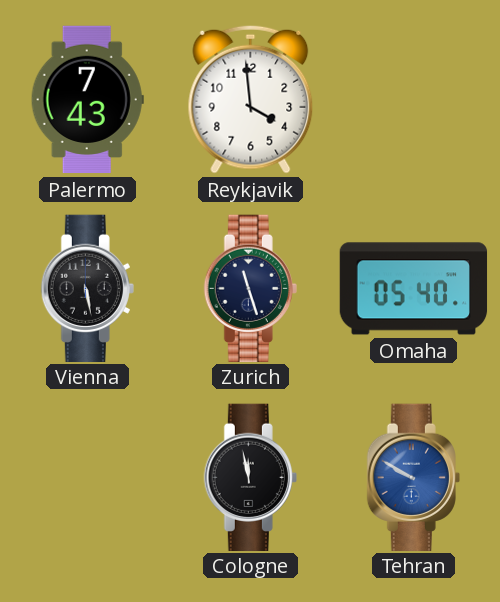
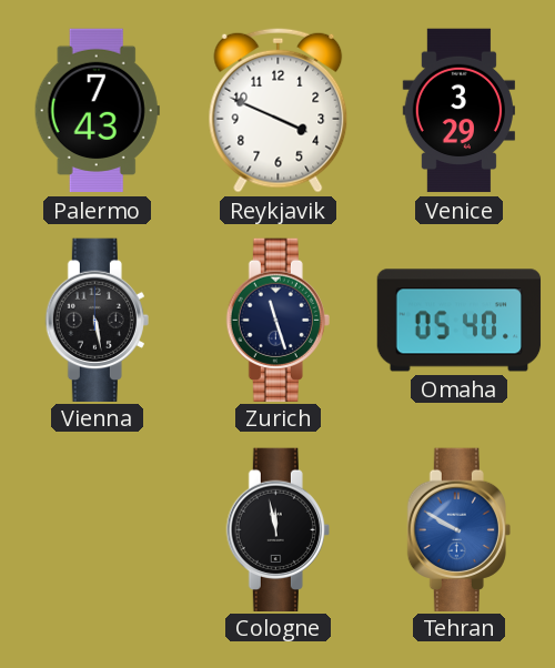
Reykjavik: 3:59 -> 3:49
Venice: none -> 3:29
